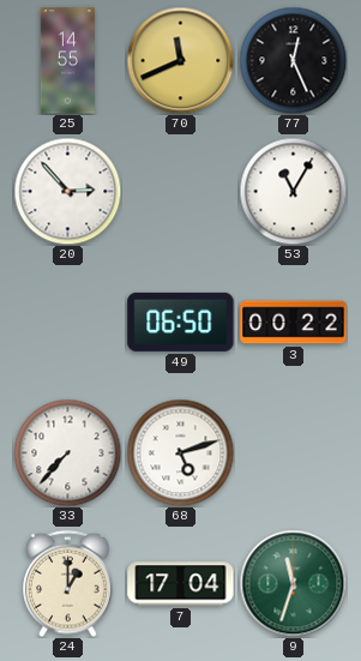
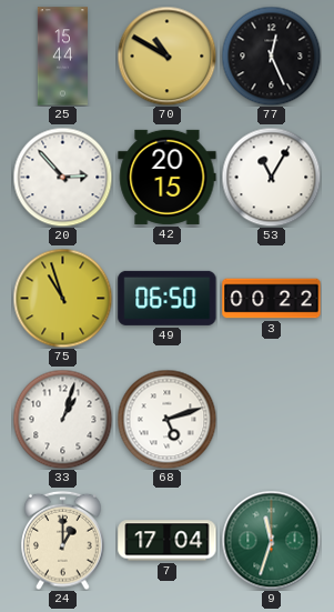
25: 14:55 -> 15:44
70: 11:41 -> 10:50
42: none -> 20:15
75: none -> 10:57
33: 7:37 -> 1:03
